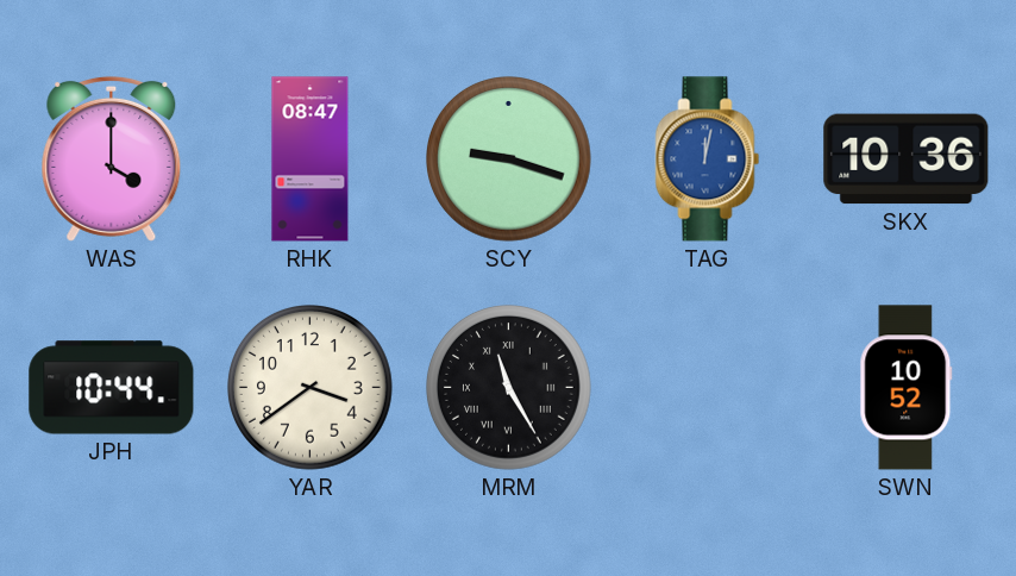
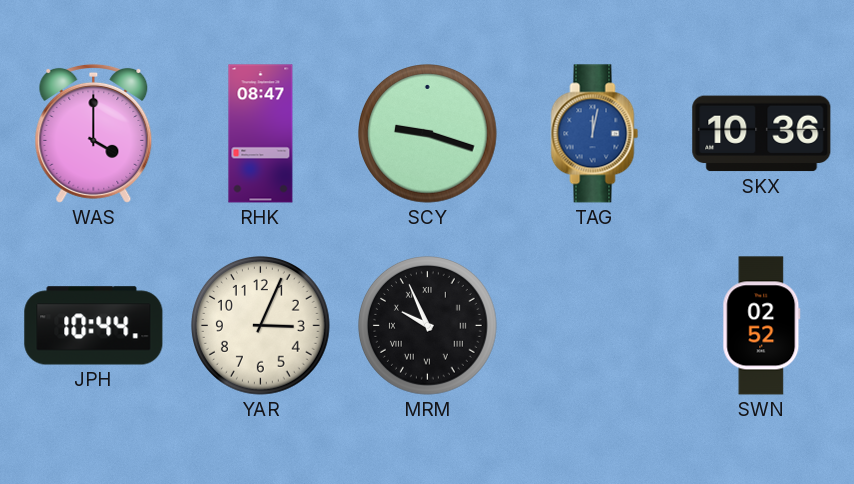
YAR: 3:39 -> 3:04
MRM: 11:25 -> 9:56
SWN: 10:52 -> 02:52
